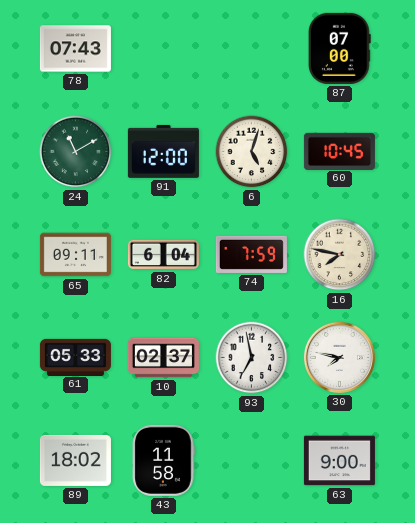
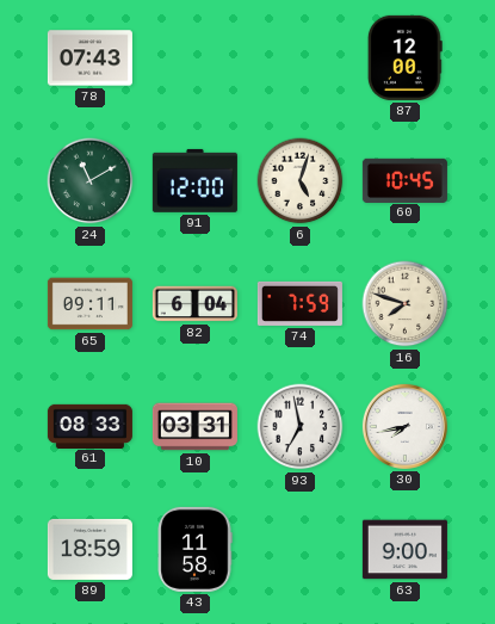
87: 07:00 -> 12:00
16: 7:47 -> 7:48
61: 05:33 -> 08:33
10: 02:37 -> 03:31
30: 7:47 -> 7:43
89: 18:02 -> 18:59
